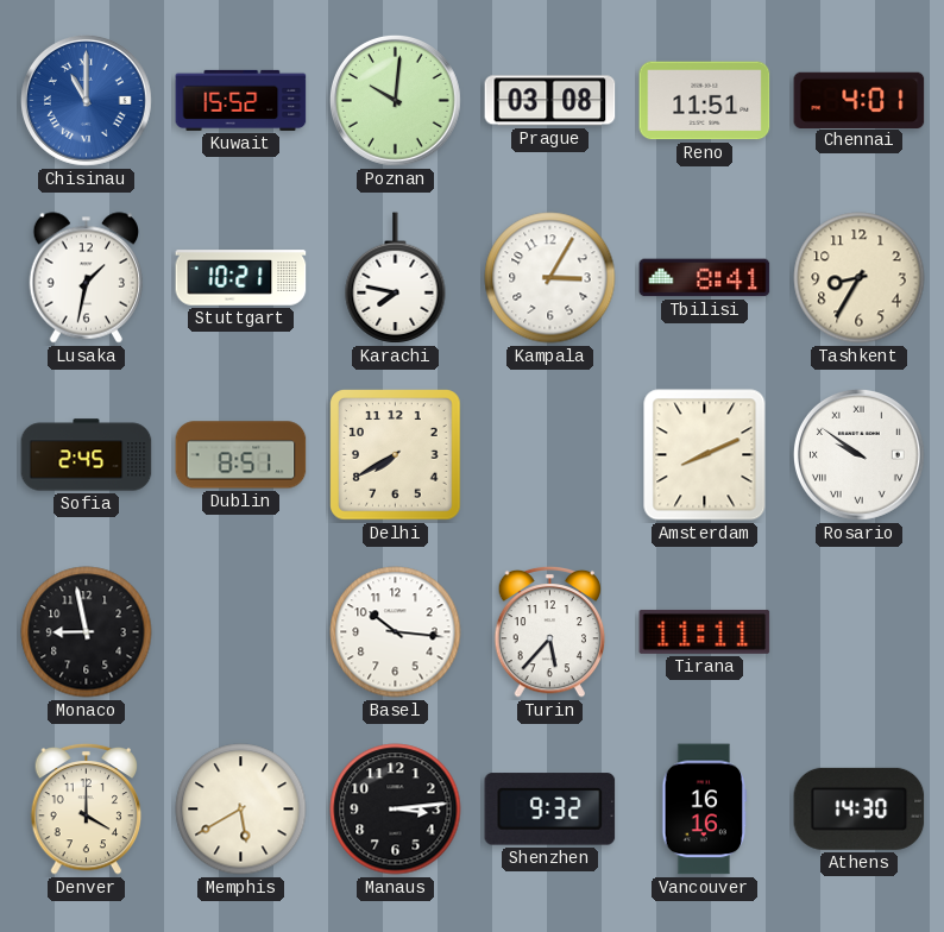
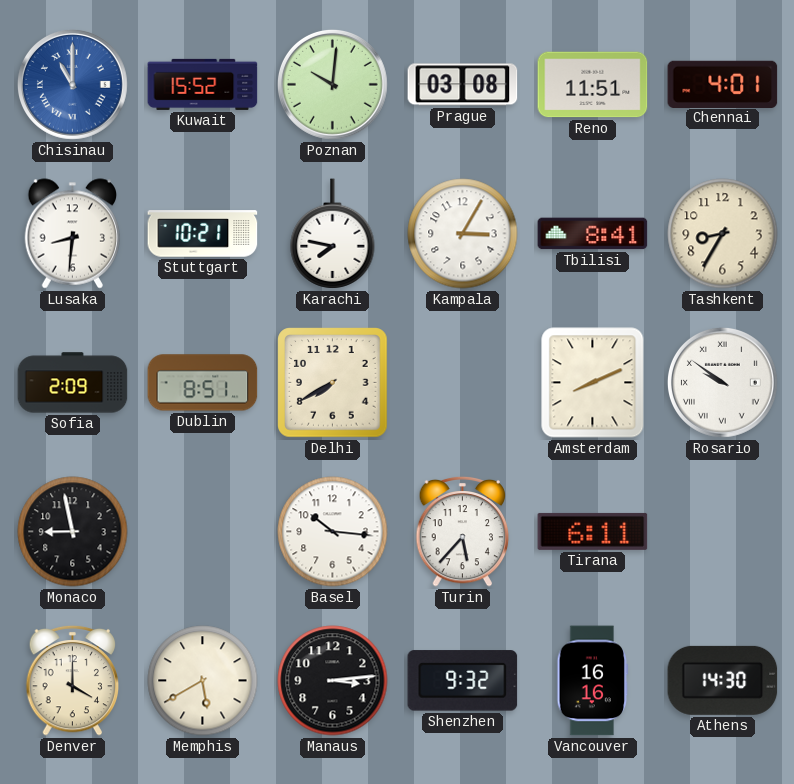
Lusaka: 1:32 -> 8:31
Sofia: 2:45 -> 2:09
Tirana: 11:11 -> 6:11
